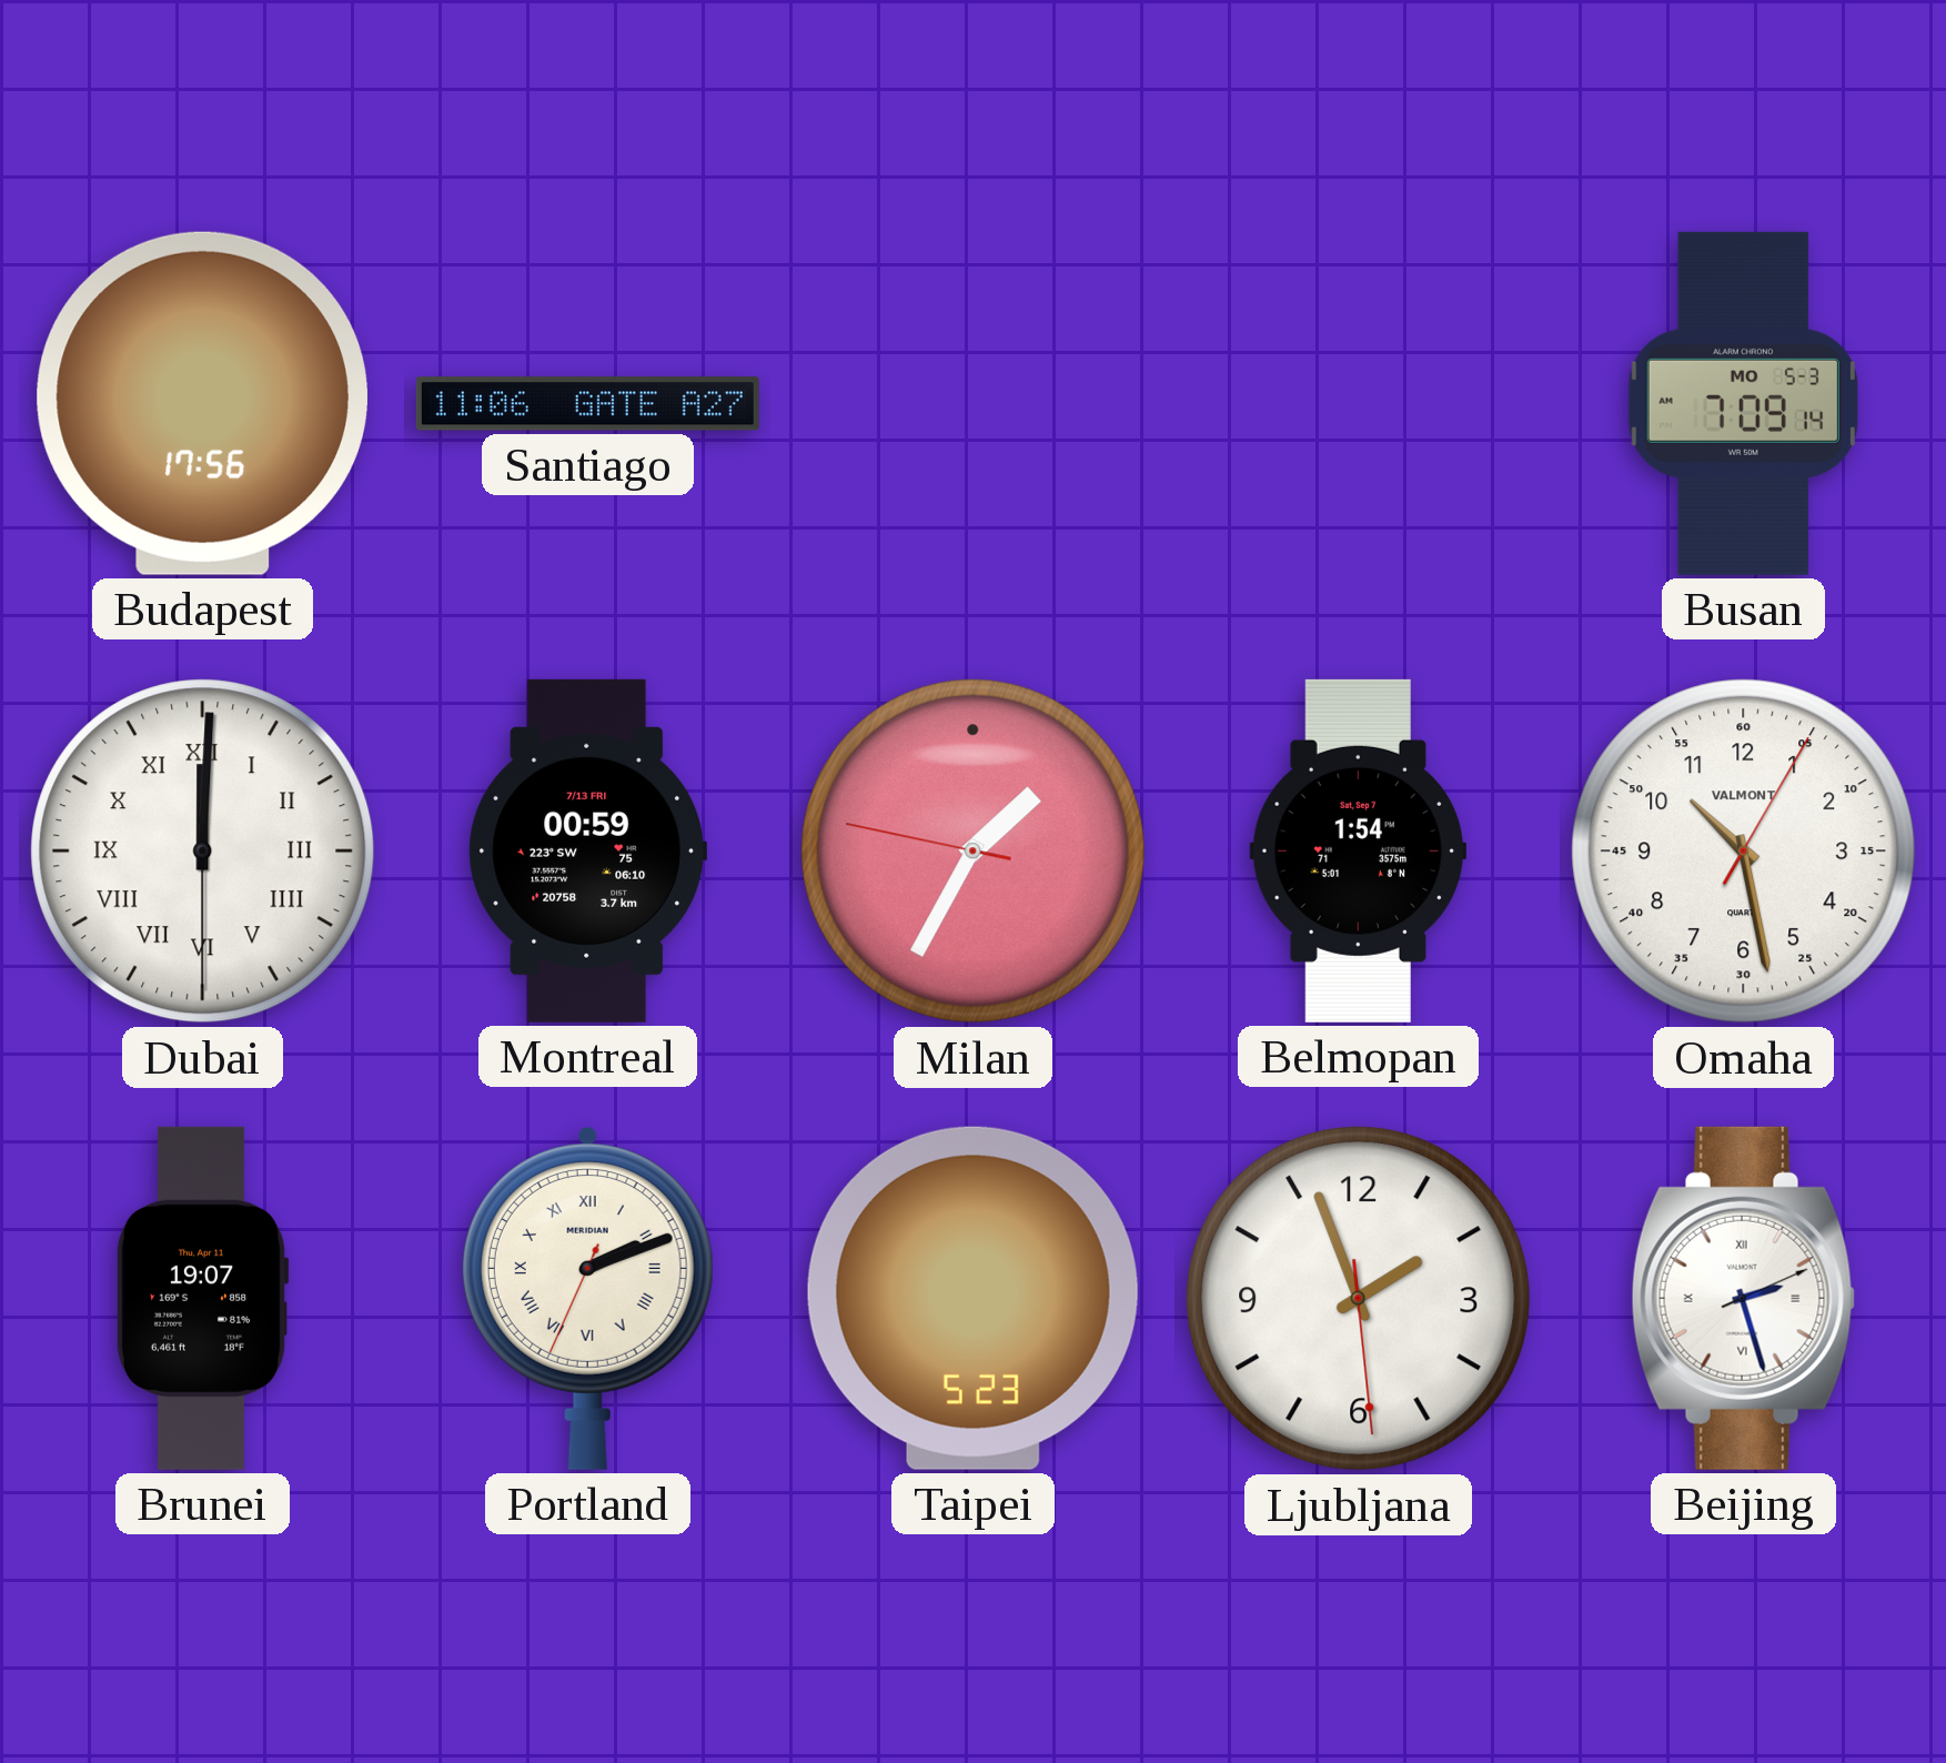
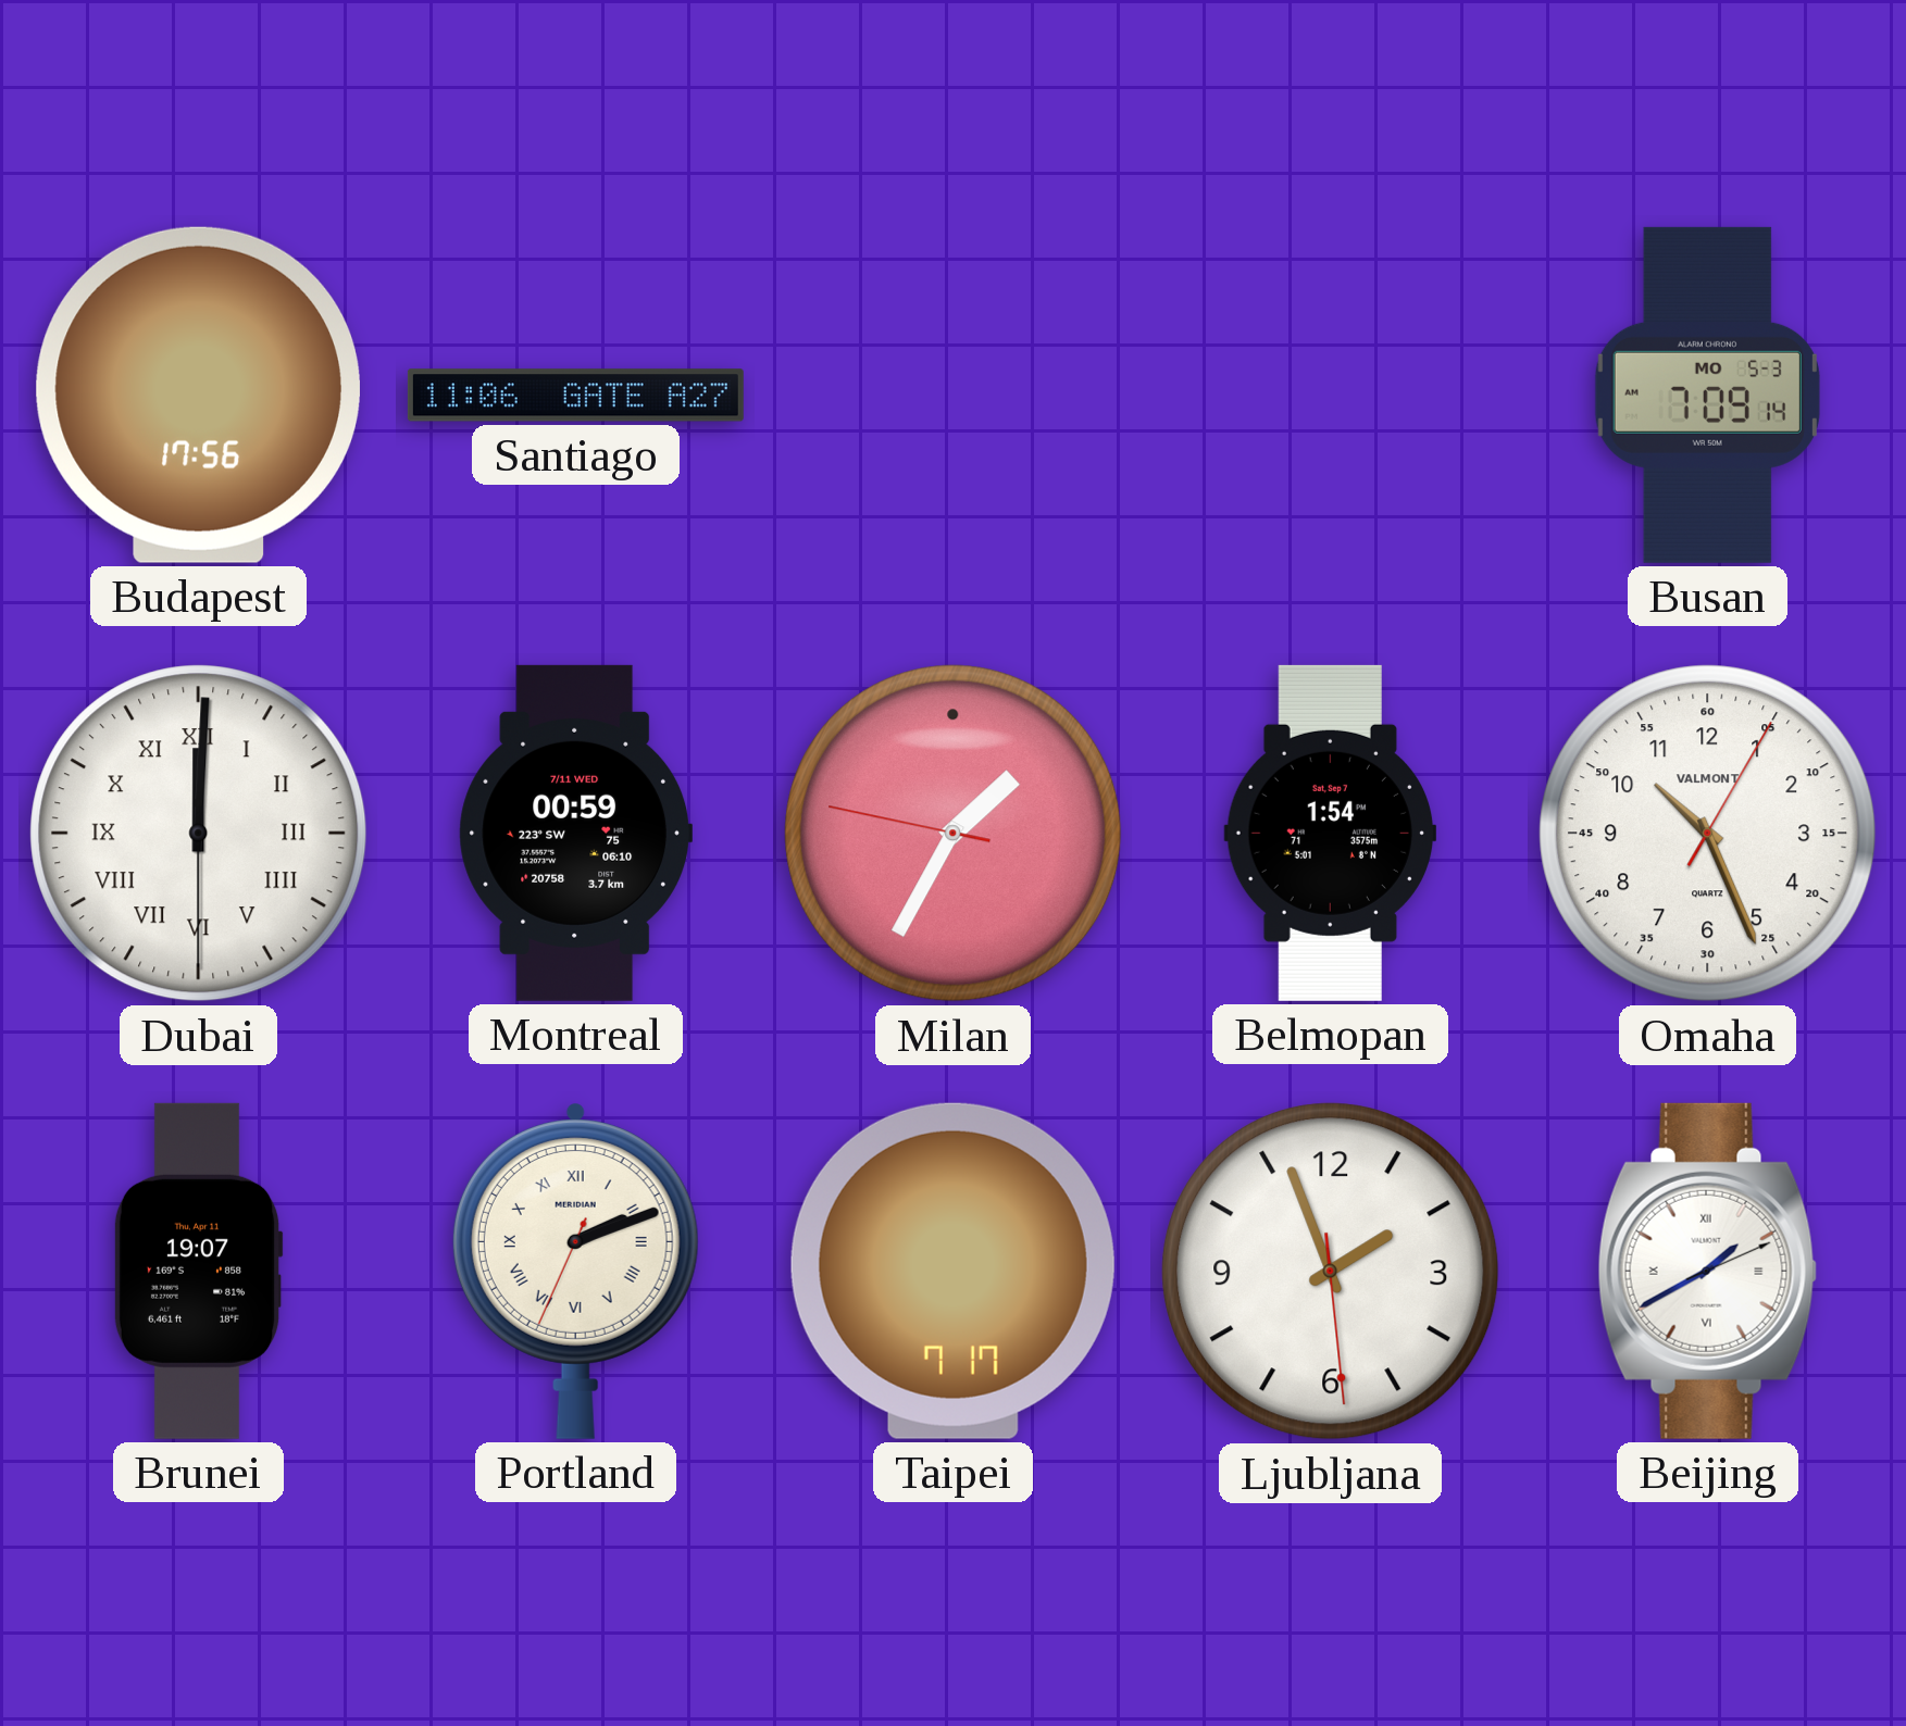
Montreal date: 7/13 FRI -> 7/11 WED
Omaha: 10:28 -> 10:26
Taipei: 5:23 -> 7:17
Beijing: 2:27 -> 1:40
